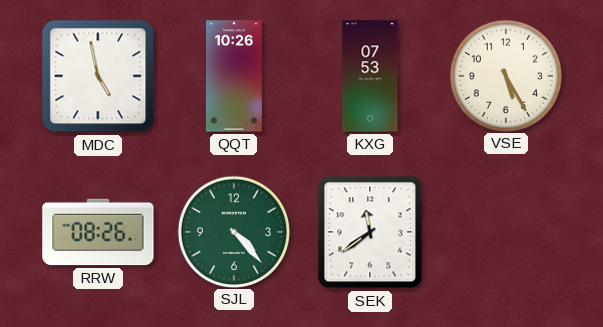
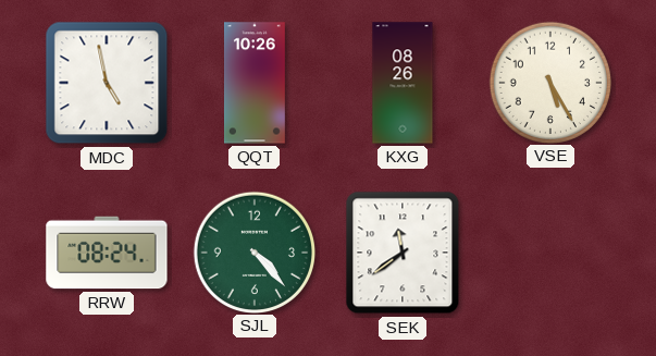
KXG: 07:53 -> 08:26
RRW: 08:26 -> 08:24
